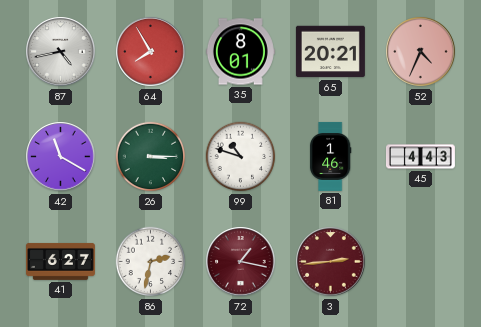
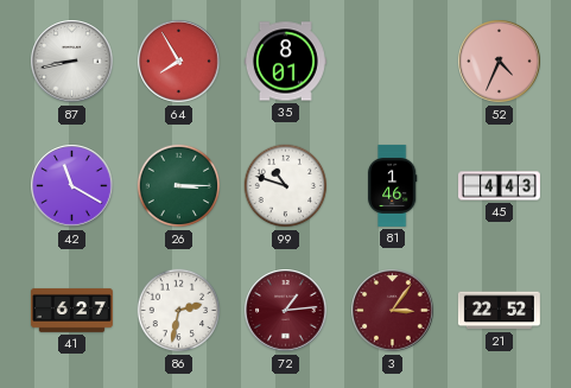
87: 4:43 -> 8:43
65: 20:21 -> none
72: 1:17 -> 1:14
3: 2:44 -> 3:06
21: none -> 22:52
